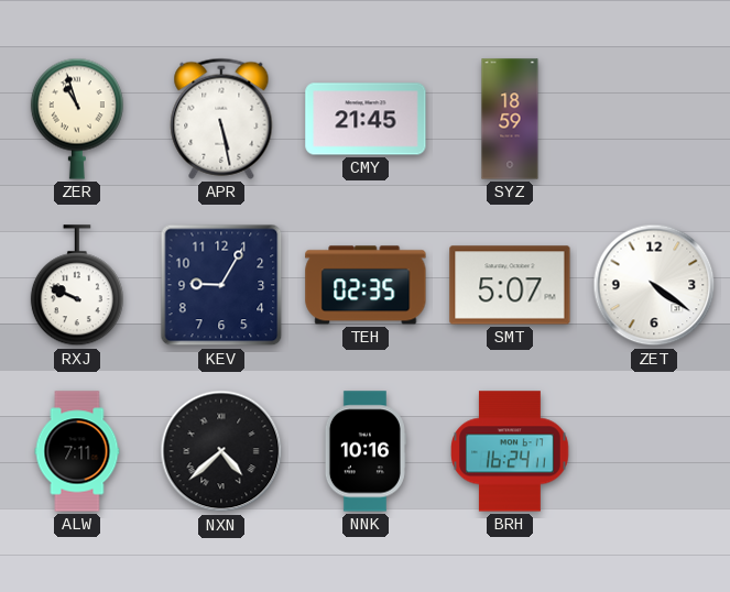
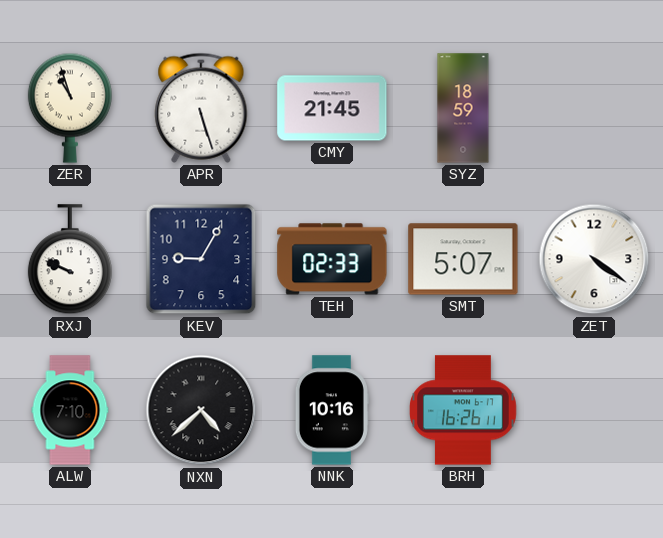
APR: 5:28 -> 5:27
TEH: 02:35 -> 02:33
ALW: 7:11 -> 7:10
BRH: 16:24 -> 16:26
